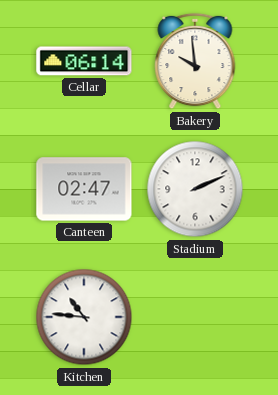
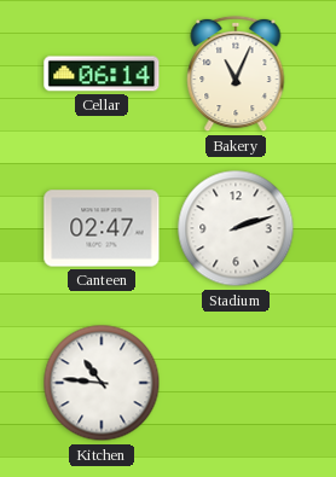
Bakery: 9:59 -> 11:04
Stadium: 2:11 -> 2:12
